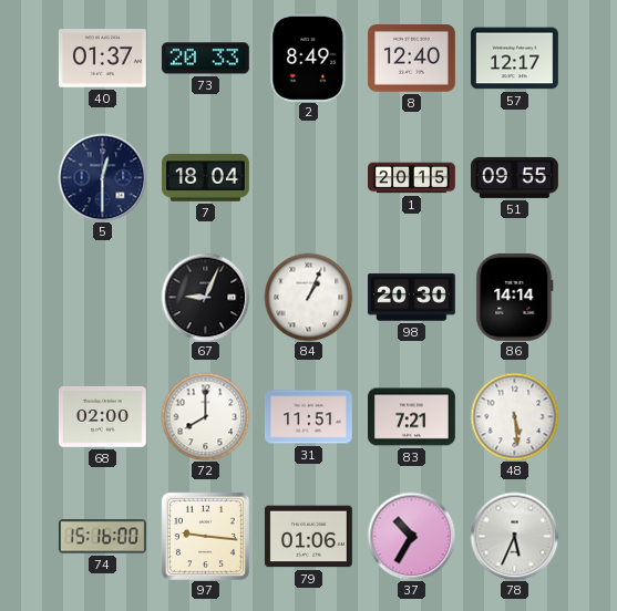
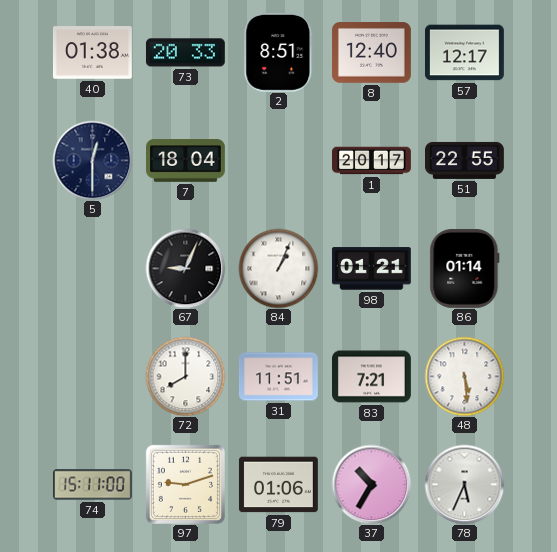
40: 01:37 -> 01:38
2: 8:49 -> 8:51
1: 20:15 -> 20:17
51: 09:55 -> 22:55
98: 20:30 -> 01:21
86: 14:14 -> 01:14
68: 02:00 -> none
74: 15:16 -> 15:11
97: 9:16 -> 9:12
